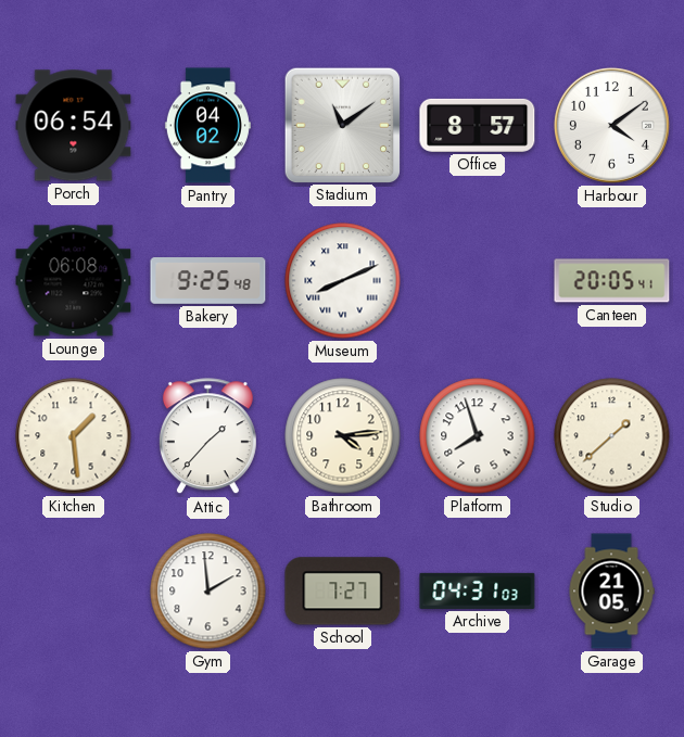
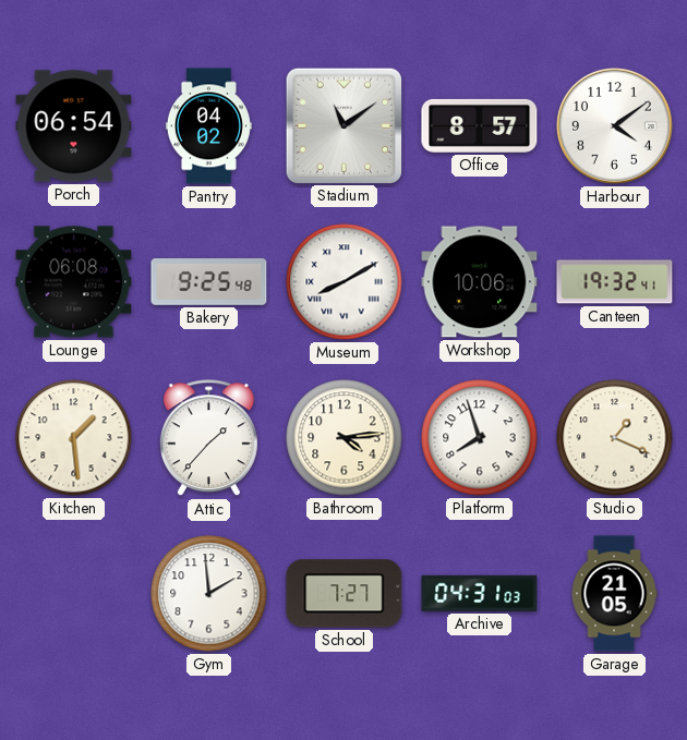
Museum: 8:11 -> 8:10
Workshop: none -> 10:06
Canteen: 20:05 -> 19:32
Studio: 1:38 -> 1:19
